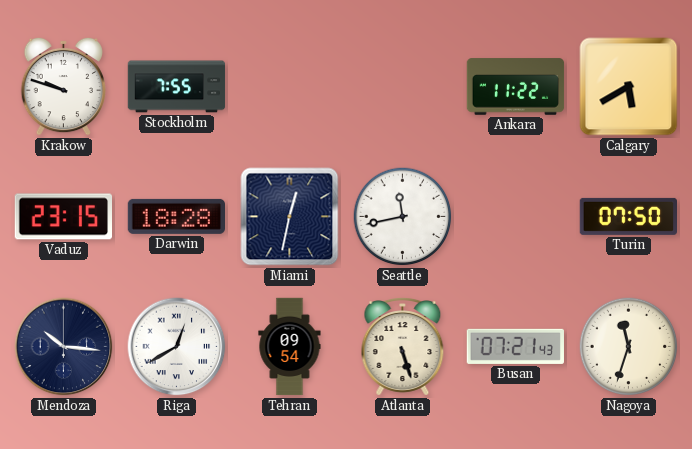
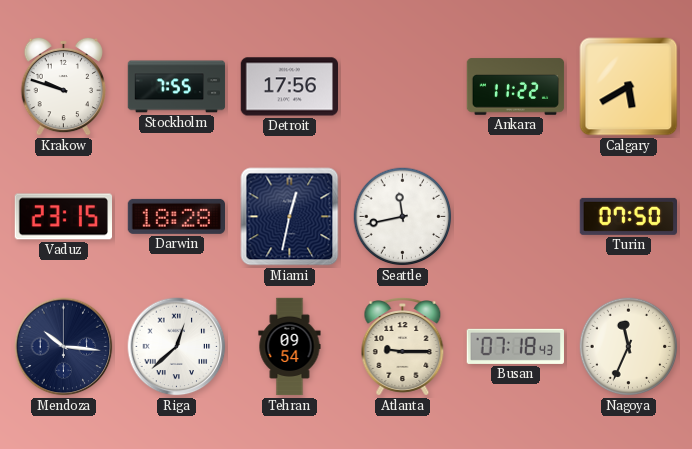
Detroit: none -> 17:56
Riga: 12:40 -> 12:38
Atlanta: 5:27 -> 9:15
Busan: 07:21 -> 07:18
Nagoya: 11:33 -> 11:34
